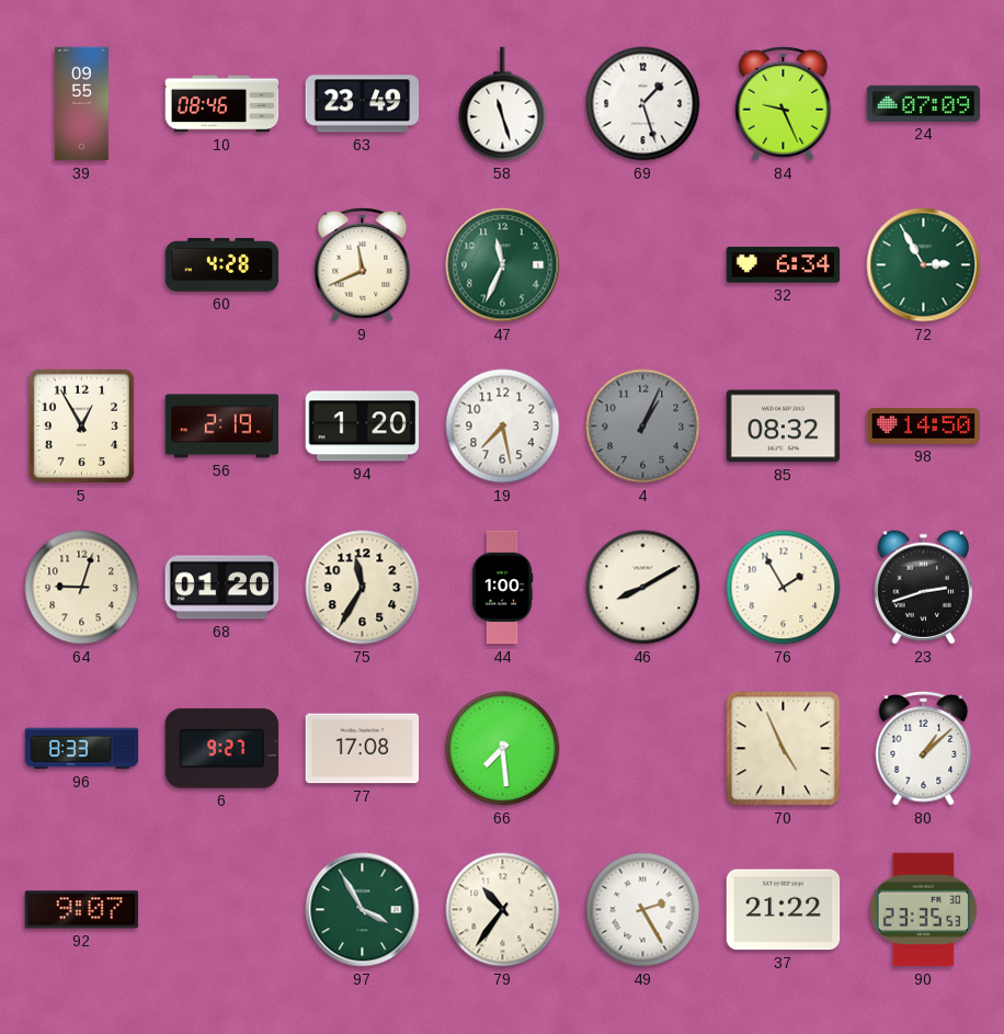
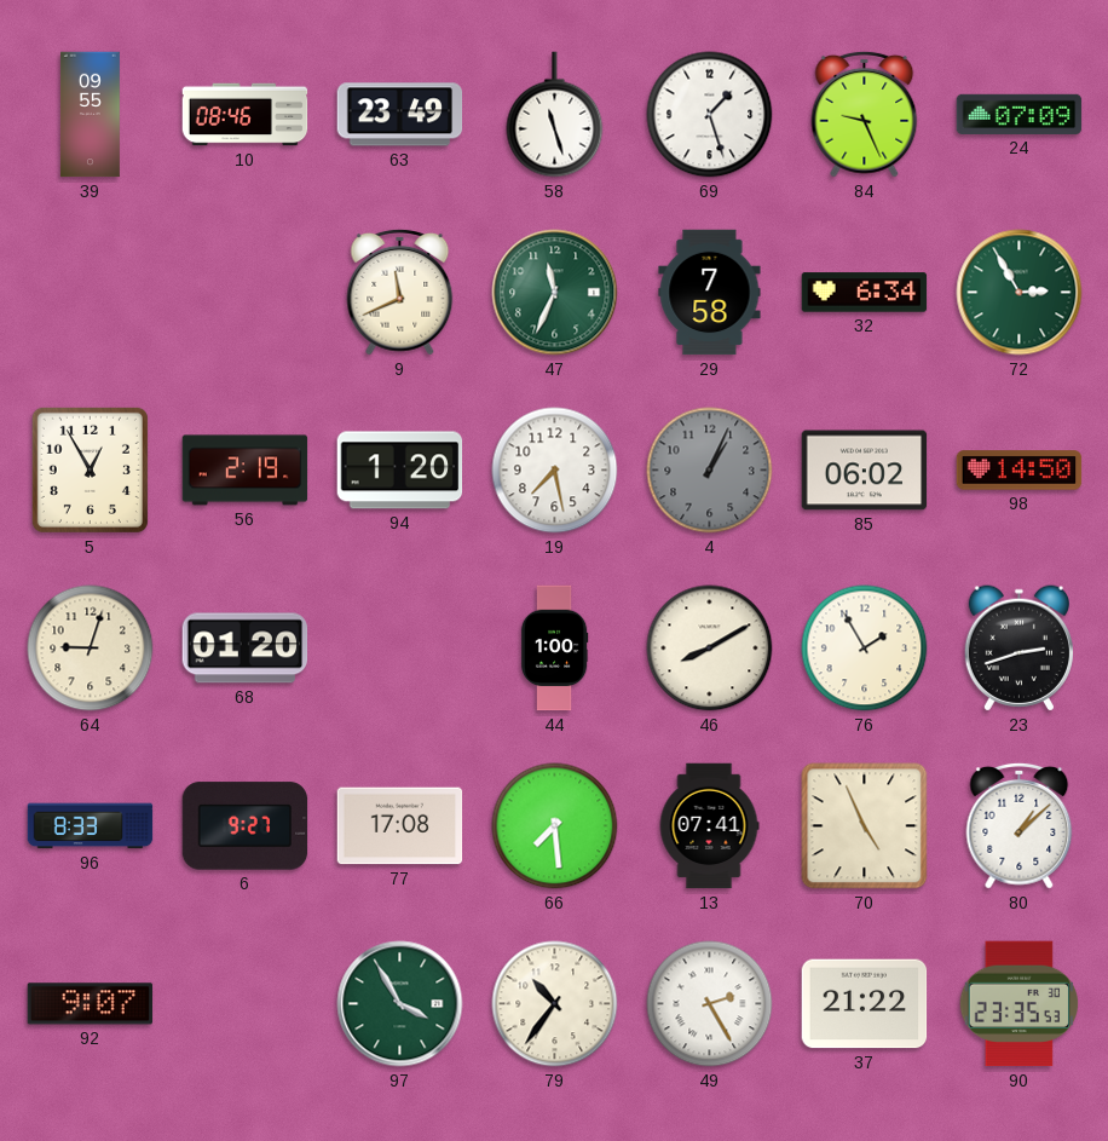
60: 4:28 -> none
29: none -> 7:58
85: 08:32 -> 06:02
75: 11:35 -> none
13: none -> 07:41
